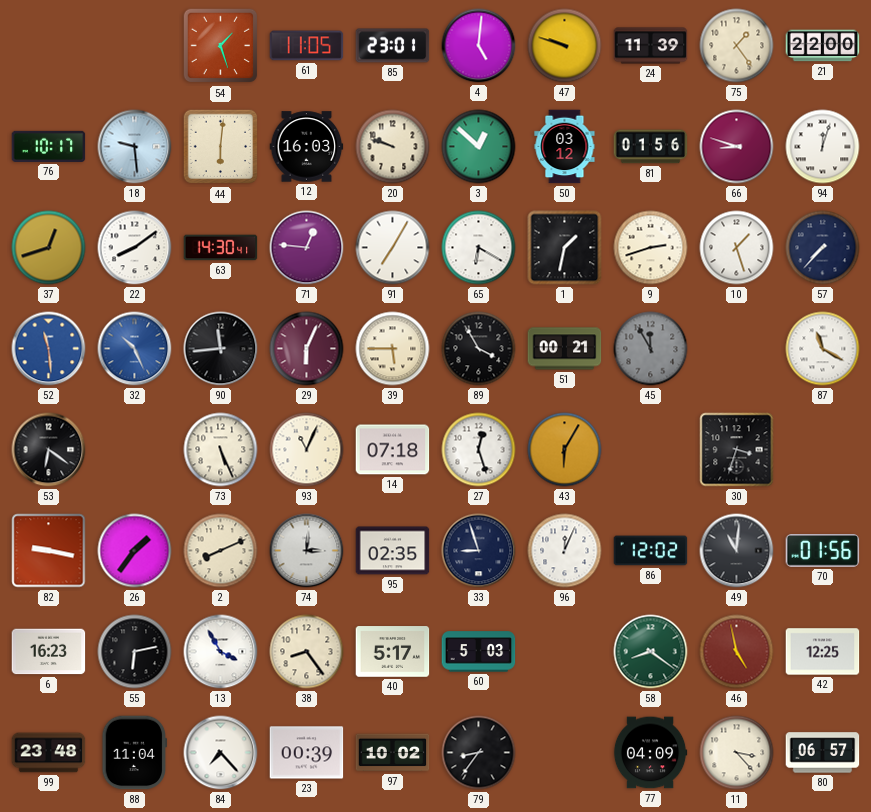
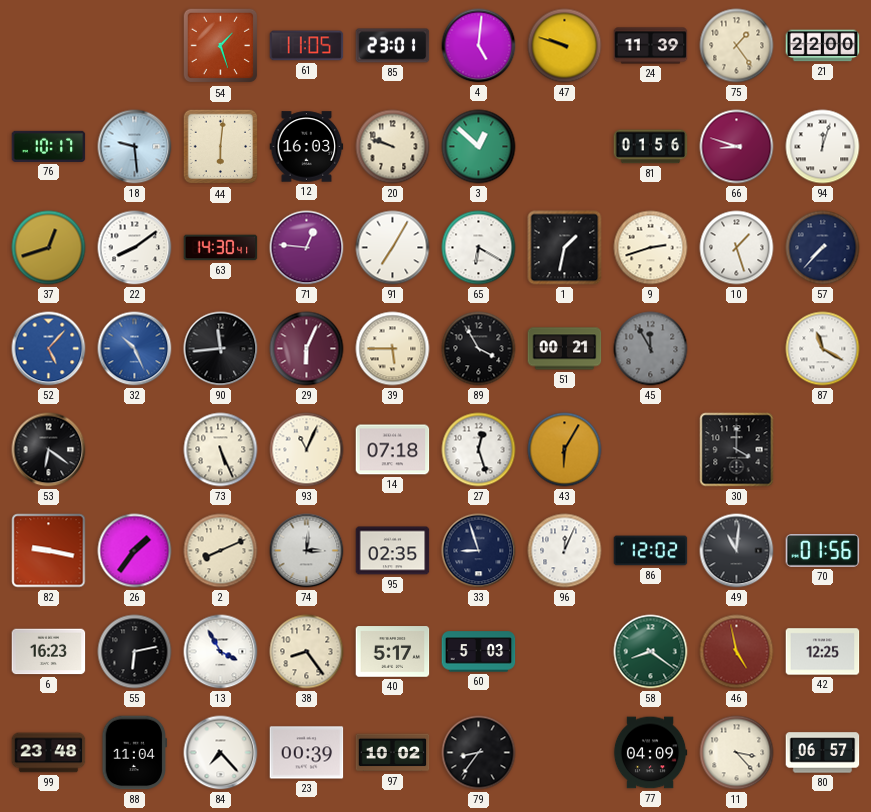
50: 03:12 -> none
52: 11:29 -> 5:07
30: 3:33 -> 4:00
